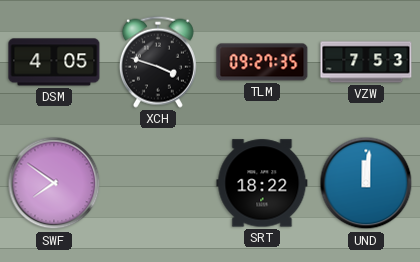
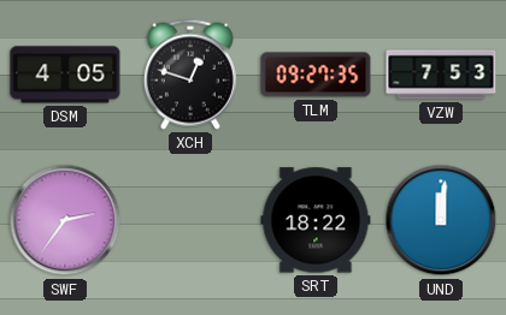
XCH: 3:48 -> 12:48
SWF: 7:51 -> 2:36
